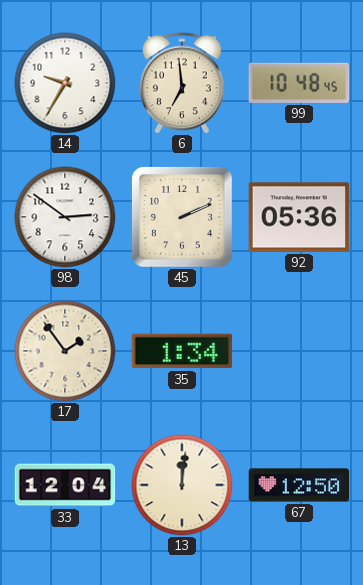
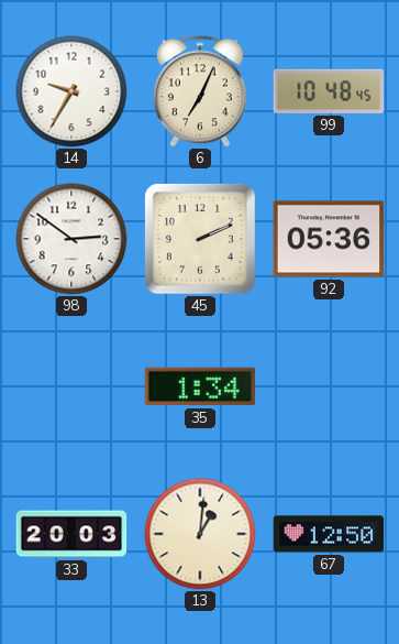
6: 6:59 -> 7:04
17: 1:54 -> none
33: 12:04 -> 20:03
13: 12:01 -> 1:01
